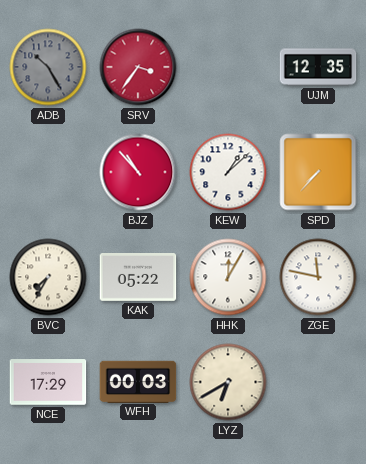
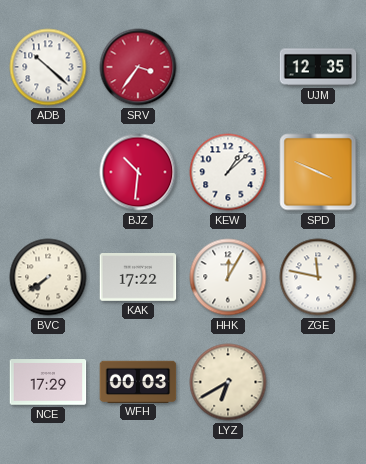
ADB: 10:25 -> 10:22
ADB dial: grey -> white
BJZ: 10:53 -> 10:31
SPD: 7:37 -> 3:49
BVC: 7:35 -> 7:39
KAK: 05:22 -> 17:22
